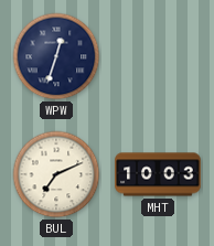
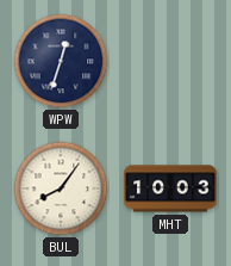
BUL: 7:11 -> 8:06
